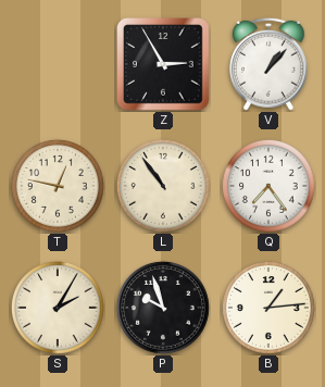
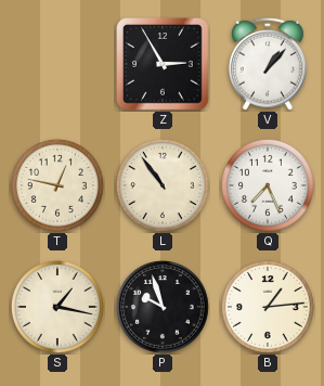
Q: 7:24 -> 7:26
S: 2:05 -> 1:17
